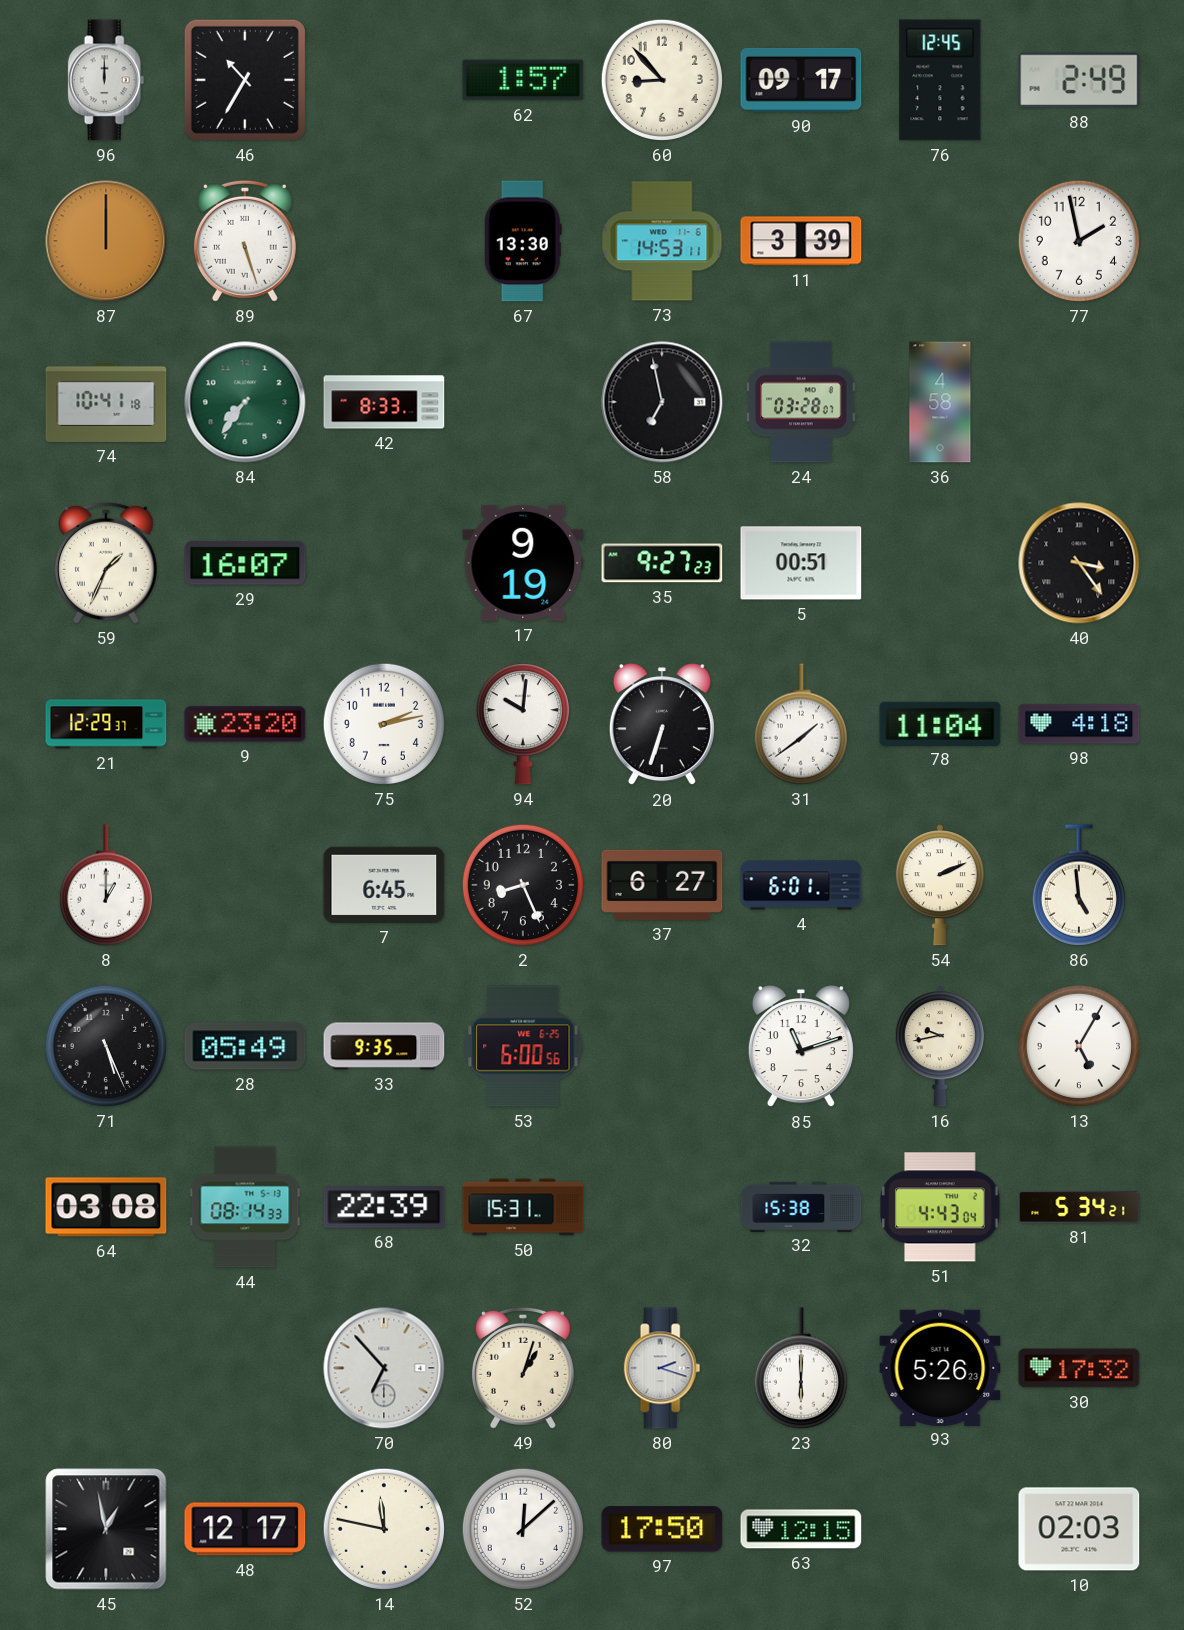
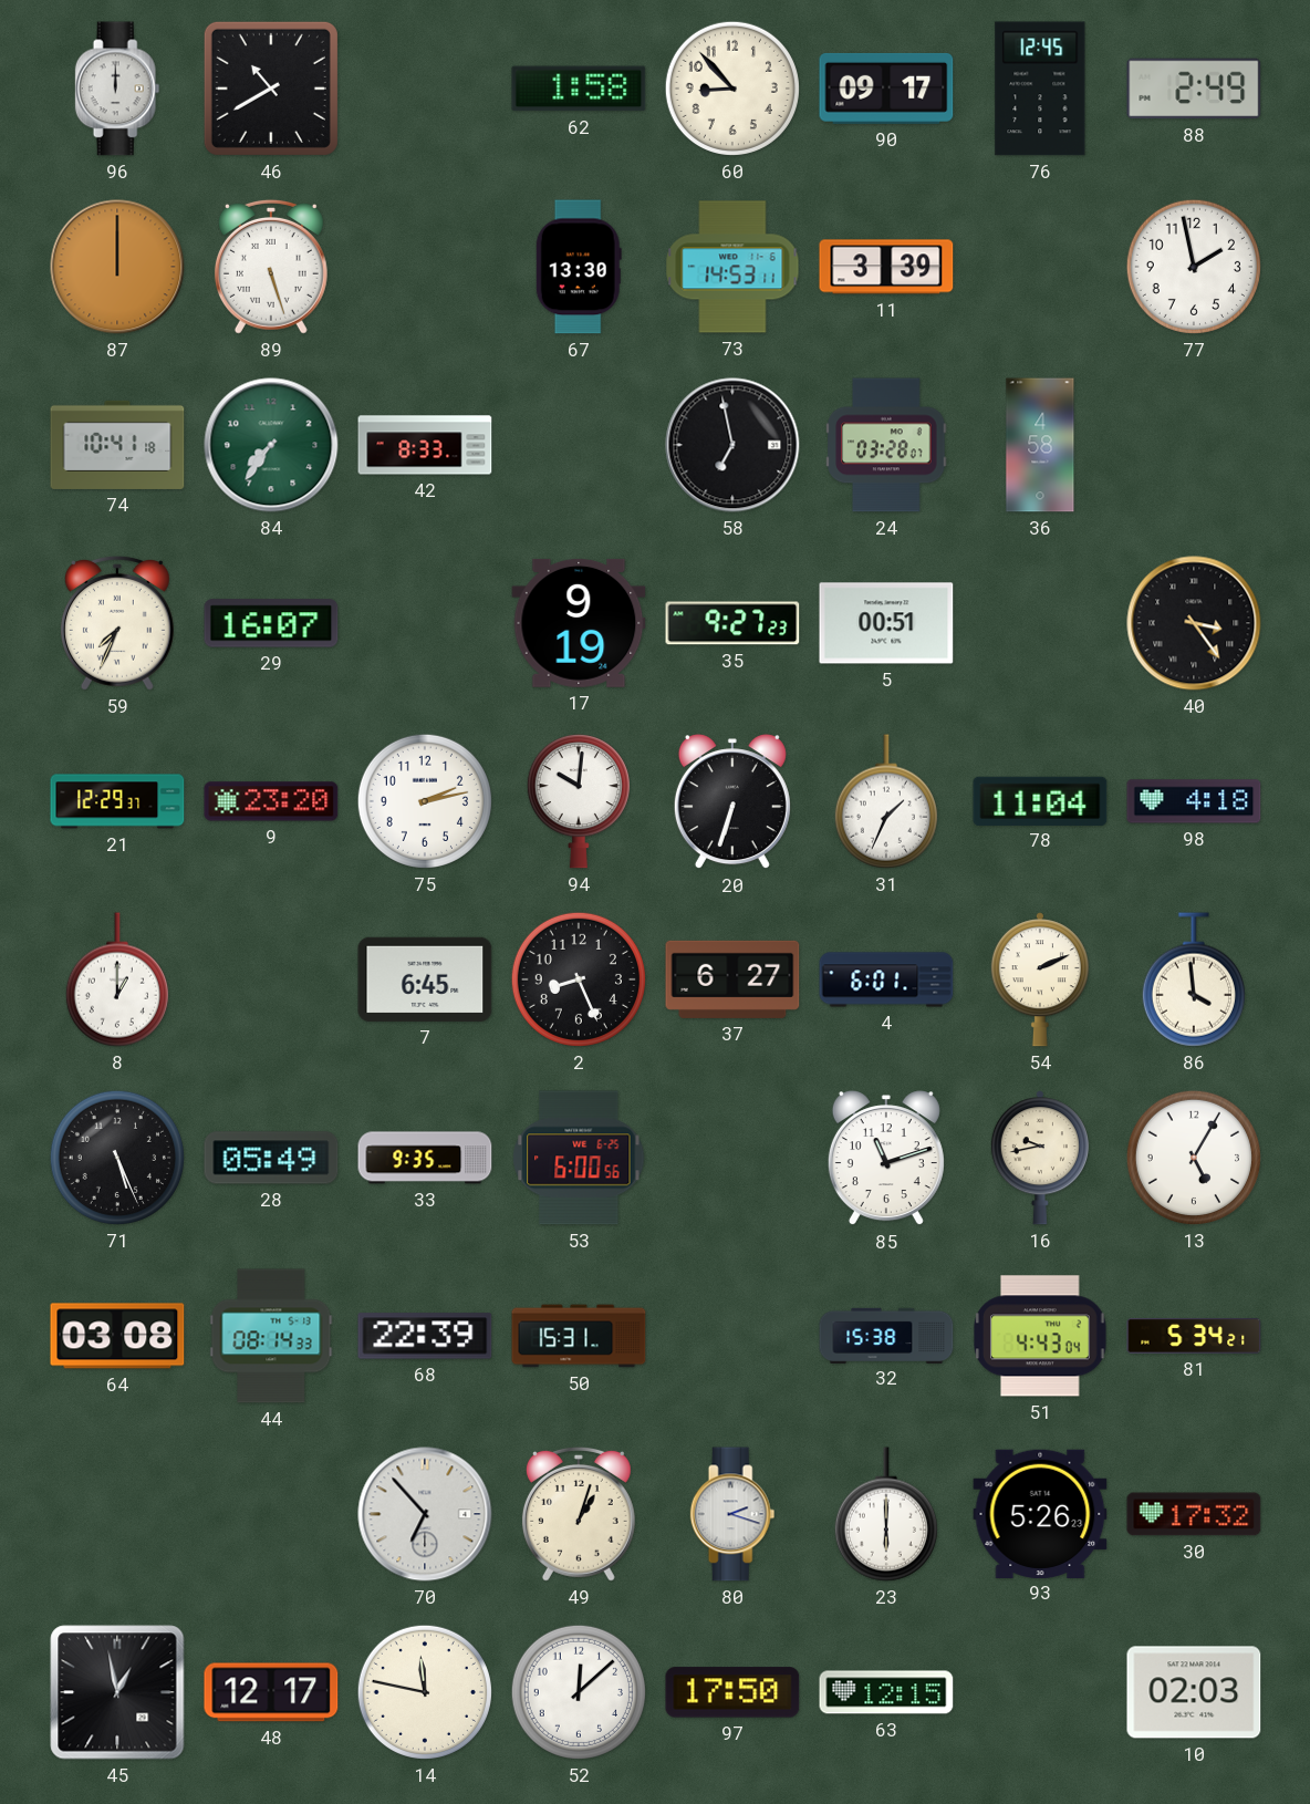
46: 10:35 -> 10:40
62: 1:57 -> 1:58
59: 1:34 -> 7:34
31: 1:39 -> 1:34
86: 4:59 -> 3:59
